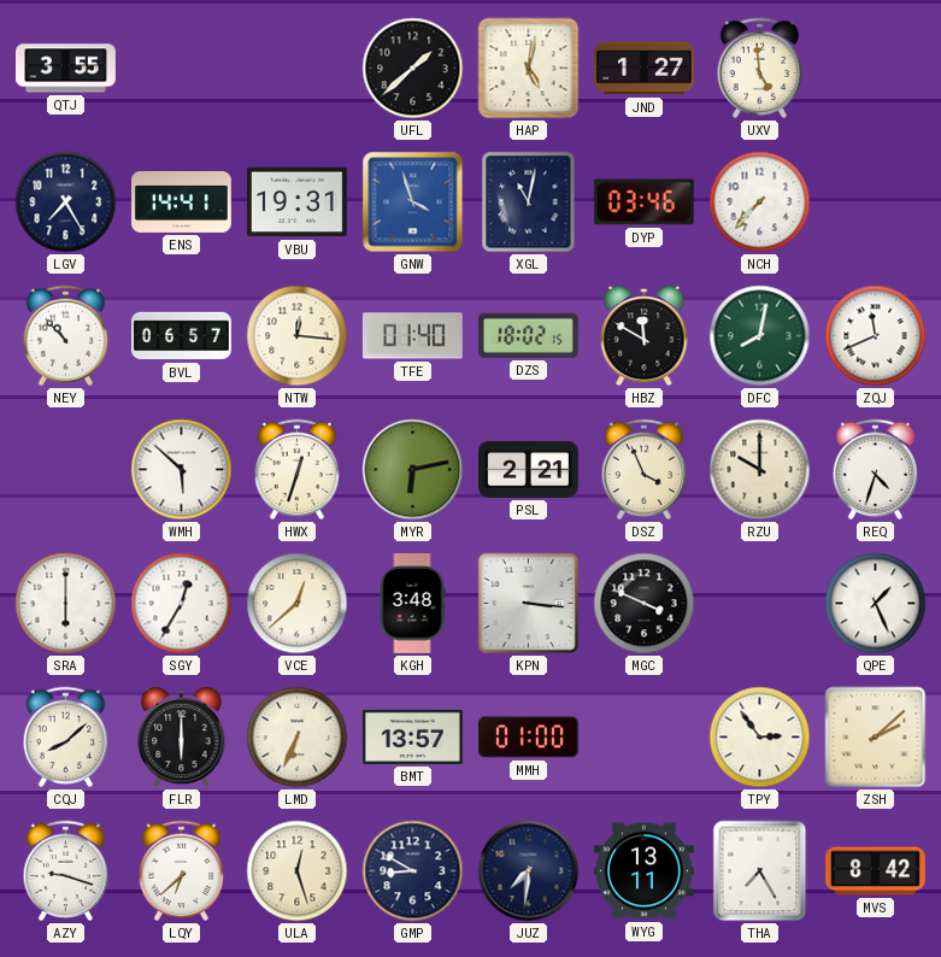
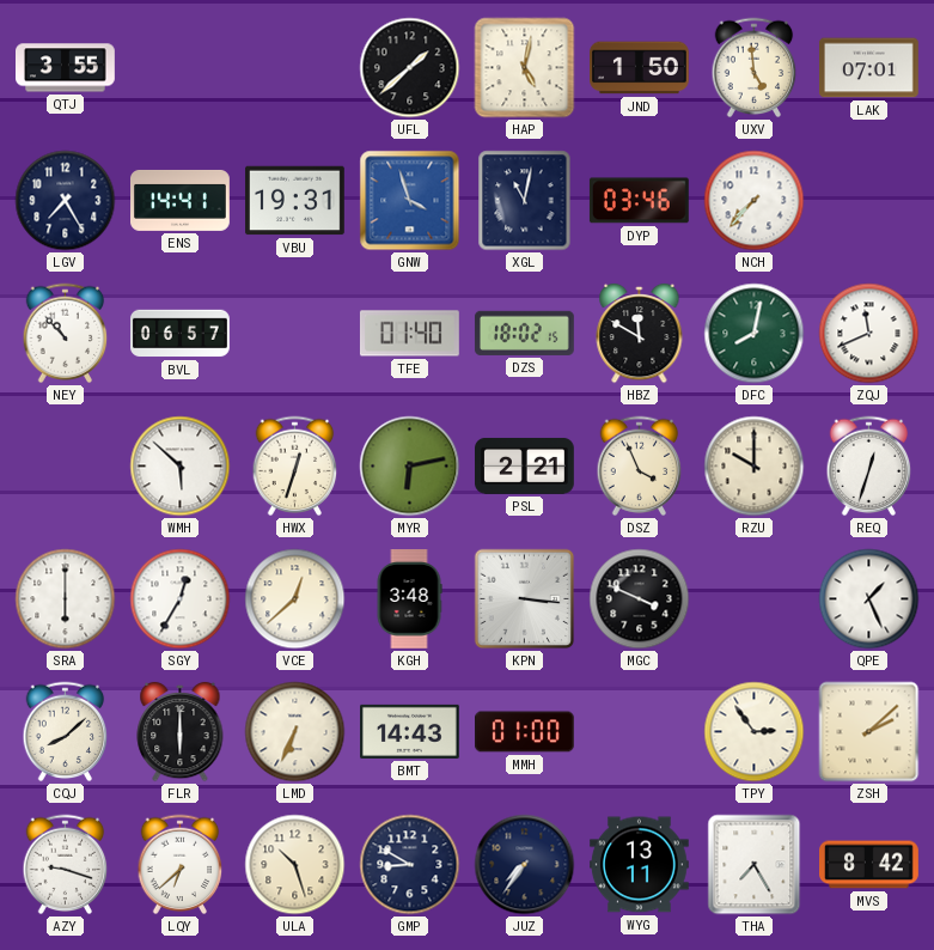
JND: 1:27 -> 1:50
LAK: none -> 07:01
NTW: 12:16 -> none
REQ: 4:33 -> 12:33
BMT: 13:57 -> 14:43
ULA: 12:27 -> 10:27
JUZ: 7:31 -> 7:36
